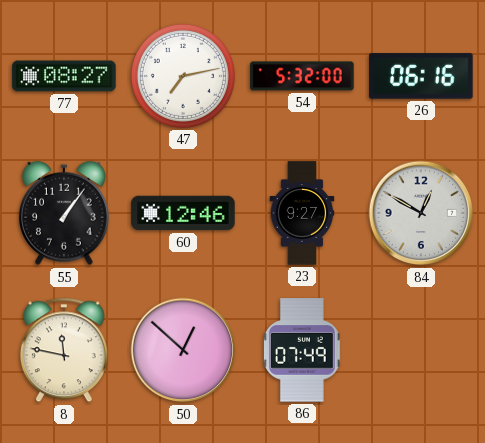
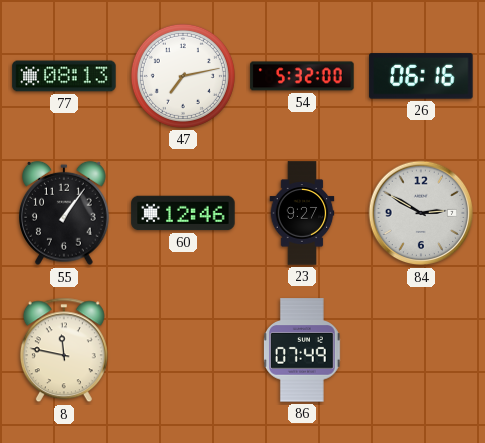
77: 08:27 -> 08:13
84: 12:50 -> 2:50
50: 12:52 -> none
